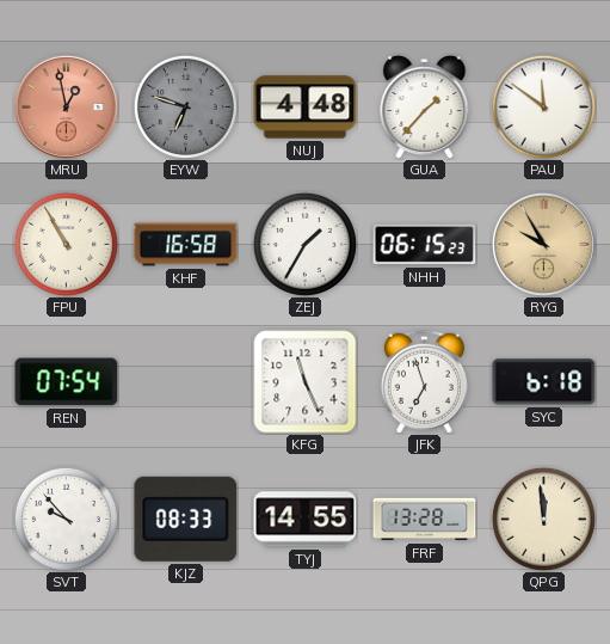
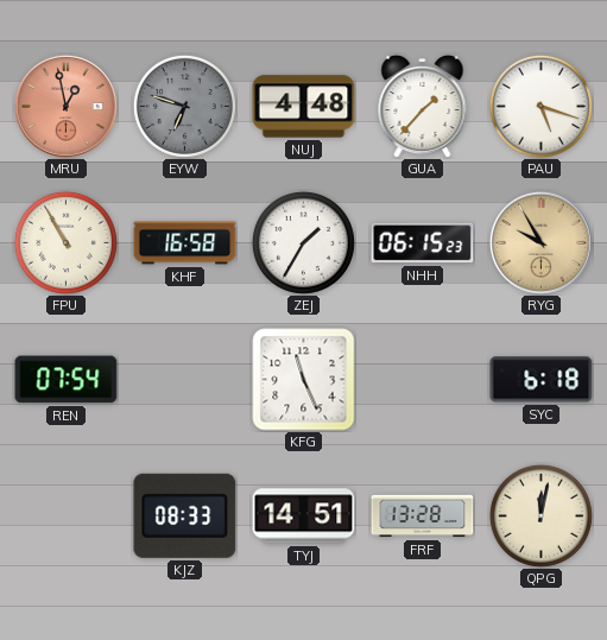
PAU: 11:51 -> 5:18
JFK: 6:57 -> none
SVT: 9:53 -> none
TYJ: 14:55 -> 14:51
QPG: 11:59 -> 12:02
